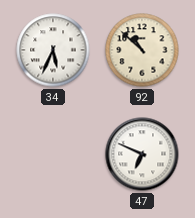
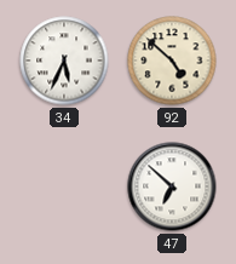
92: 10:52 -> 4:52
47: 6:49 -> 6:52
